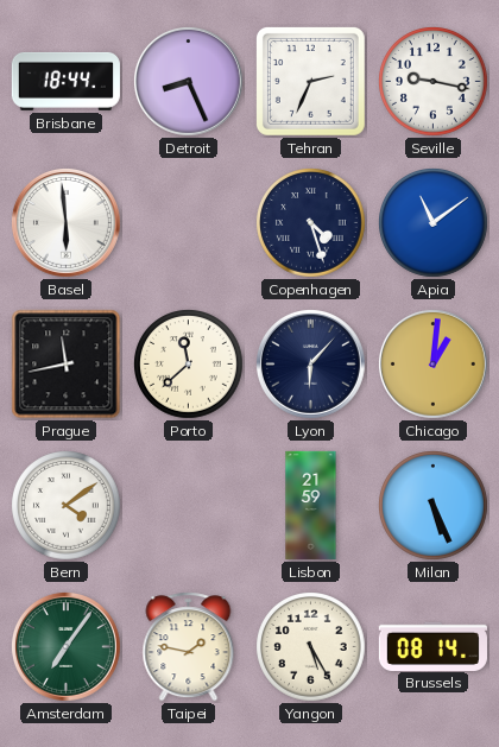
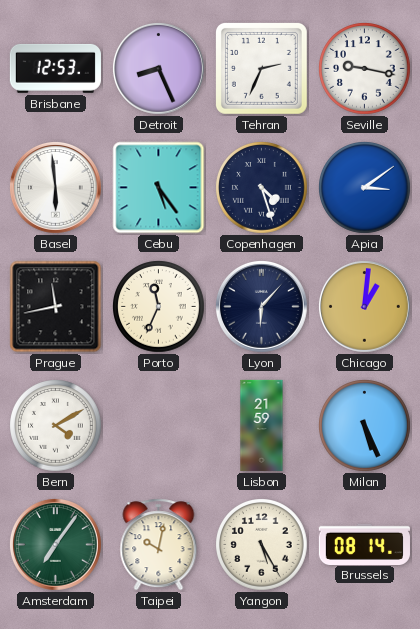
Brisbane: 18:44 -> 12:53
Cebu: none -> 5:24
Apia: 11:09 -> 3:09
Porto: 11:38 -> 11:34
Bern: 4:09 -> 4:10
Taipei: 1:47 -> 10:02
